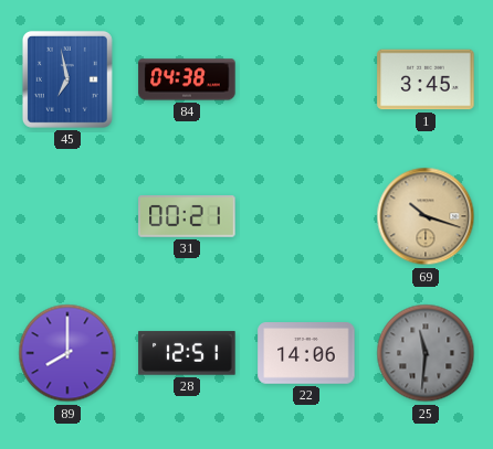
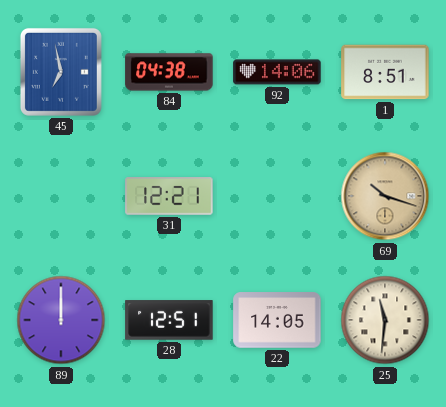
92: none -> 14:06
1: 3:45 -> 8:51
31: 00:21 -> 12:21
89: 8:00 -> 12:00
22: 14:06 -> 14:05
25 dial: grey -> cream
